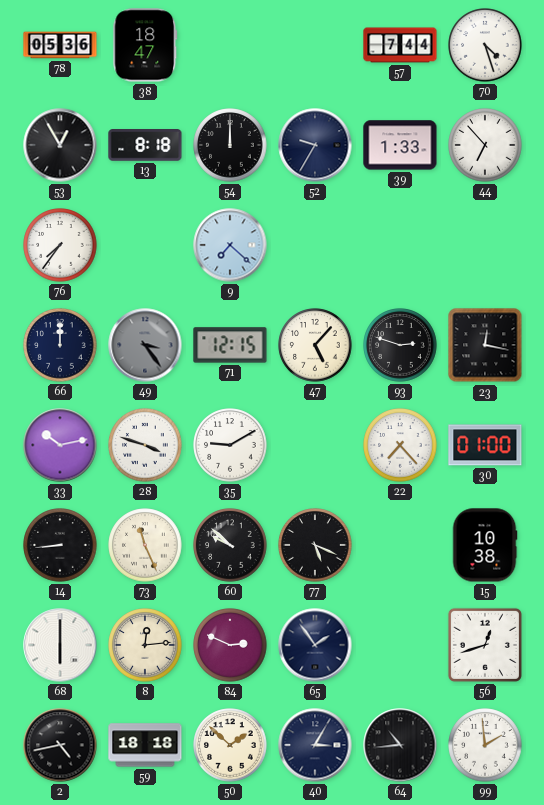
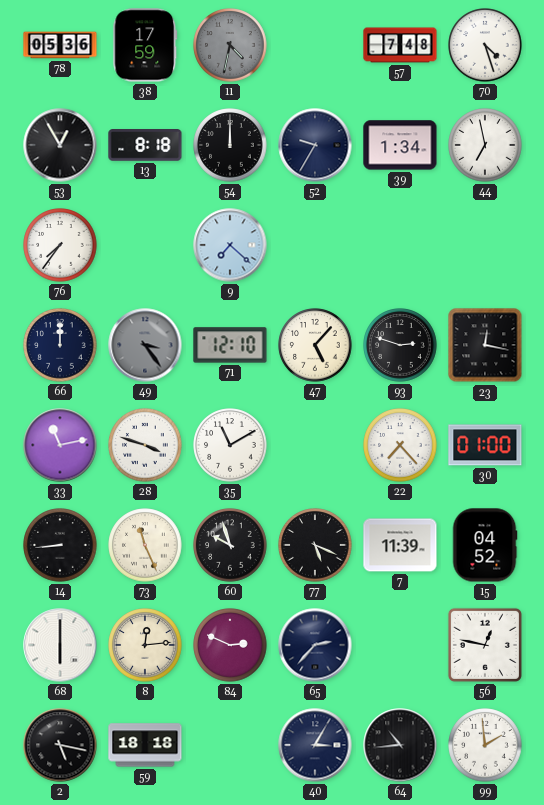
38: 18:47 -> 17:59
11: none -> 4:32
57: 7:44 -> 7:48
39: 1:33 -> 1:34
44: 6:53 -> 6:58
71: 12:15 -> 12:10
33: 10:13 -> 11:13
35: 9:10 -> 11:10
60: 9:52 -> 9:57
7: none -> 11:39
15: 10:38 -> 04:52
65: 1:54 -> 2:37
56: 12:42 -> 12:47
2: 4:43 -> 5:17
50: 1:52 -> none
